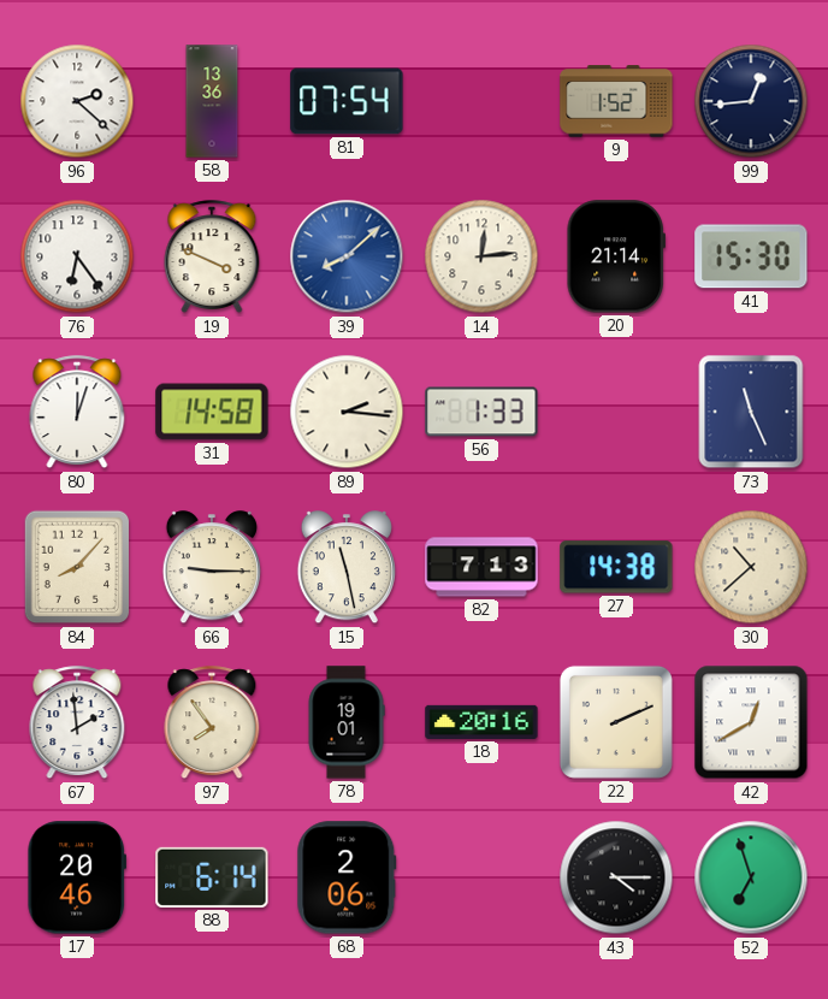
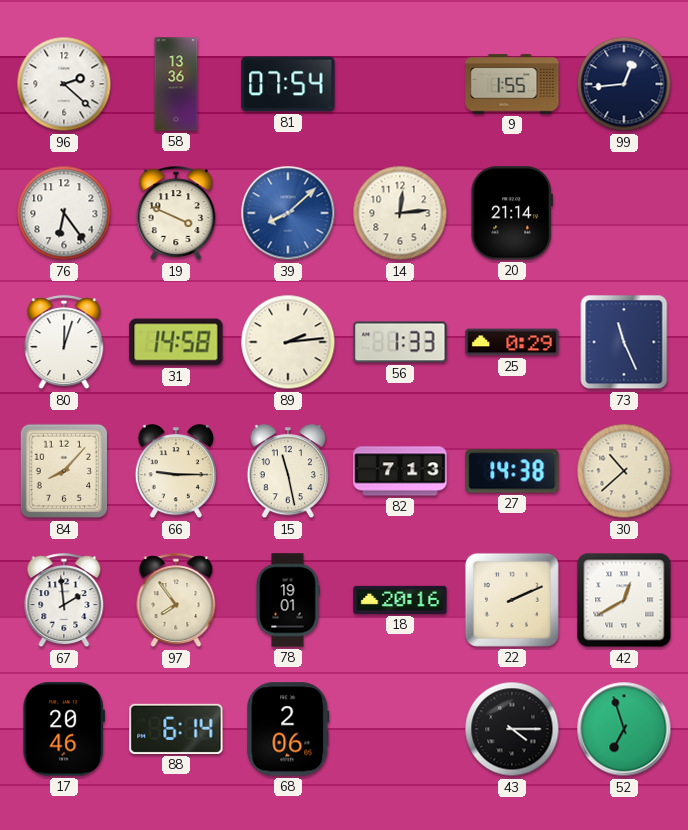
9: 1:52 -> 1:55
41: 15:30 -> none
89: 2:16 -> 2:14
25: none -> 0:29
